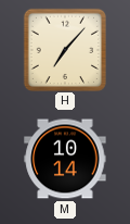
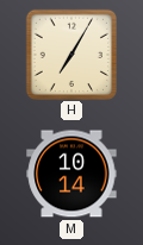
H: 7:07 -> 7:05
